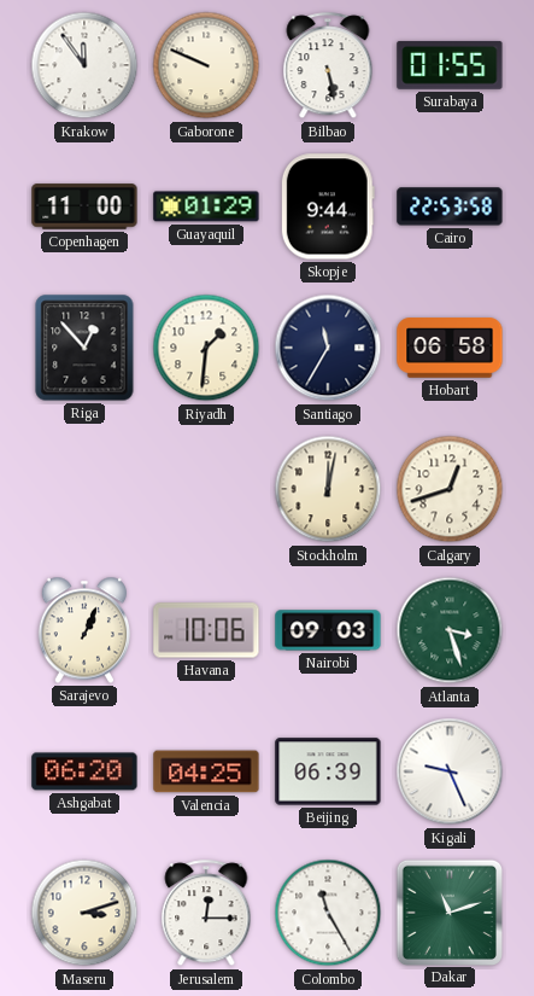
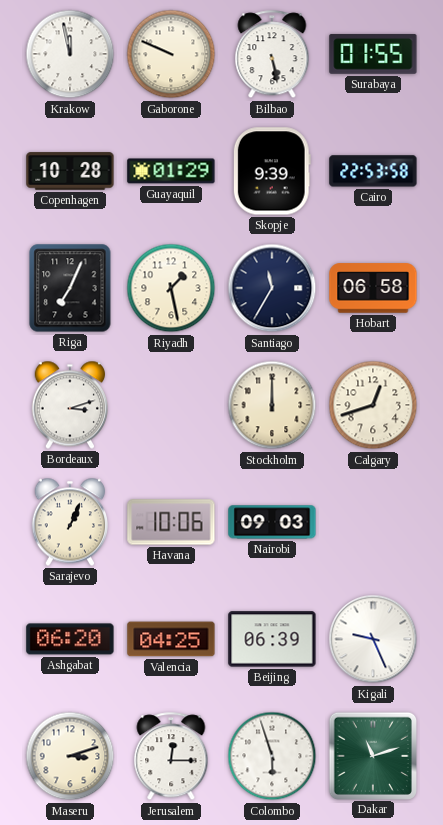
Krakow: 11:54 -> 11:58
Copenhagen: 11:00 -> 10:28
Skopje: 9:44 -> 9:39
Riga: 12:53 -> 7:04
Riyadh: 1:31 -> 1:28
Bordeaux: none -> 3:12
Stockholm: 12:02 -> 12:00
Atlanta: 3:27 -> none
Colombo: 11:25 -> 5:57
